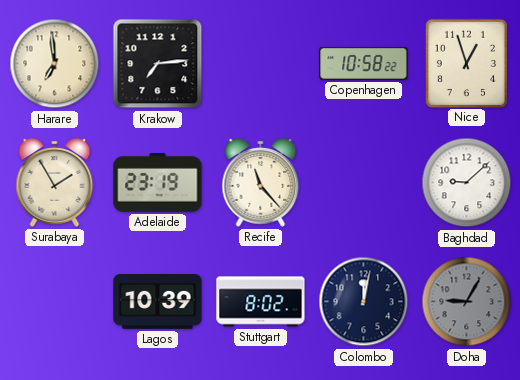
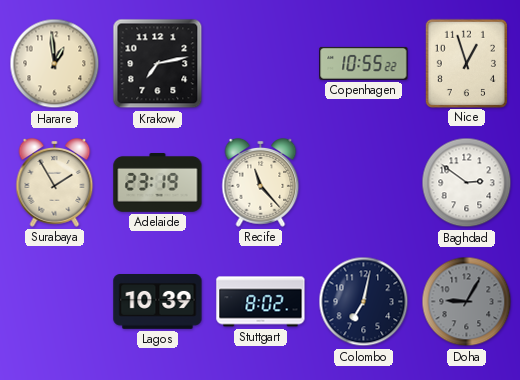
Harare: 6:59 -> 12:59
Krakow: 7:14 -> 7:13
Copenhagen: 10:58 -> 10:55
Baghdad: 9:08 -> 2:51
Colombo: 12:02 -> 7:02
